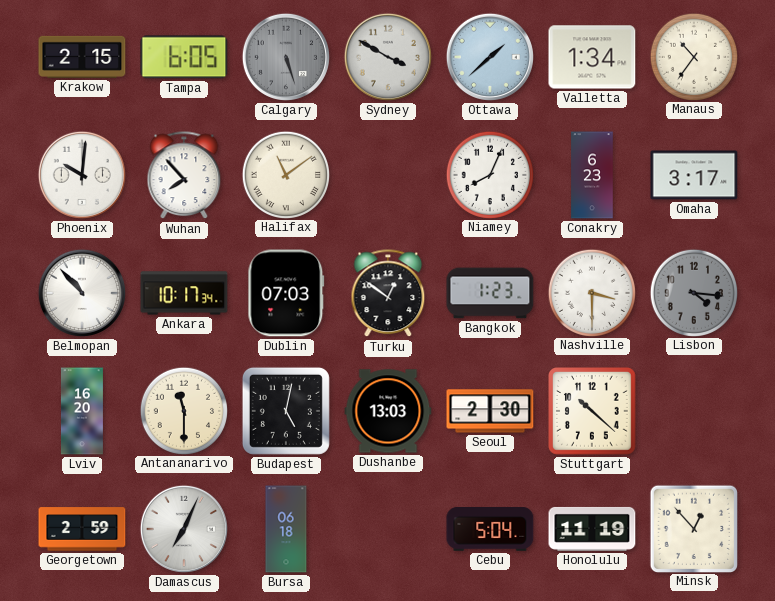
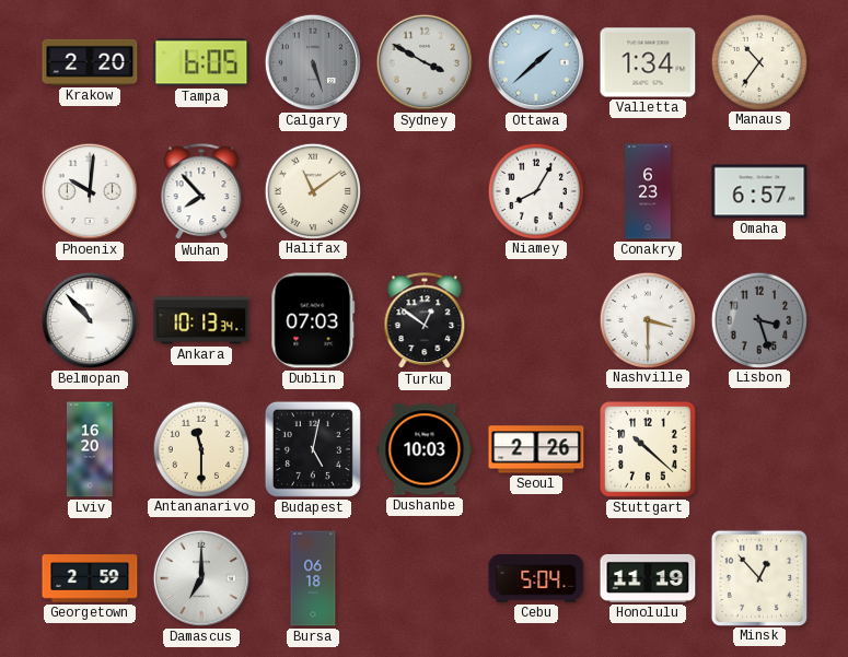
Krakow: 2:15 -> 2:20
Niamey: 8:04 -> 8:05
Omaha: 3:17 -> 6:57
Ankara: 10:17 -> 10:13
Bangkok: 1:23 -> none
Lisbon: 4:16 -> 3:27
Dushanbe: 13:03 -> 10:03
Seoul: 2:30 -> 2:26
Damascus: 7:04 -> 7:00
